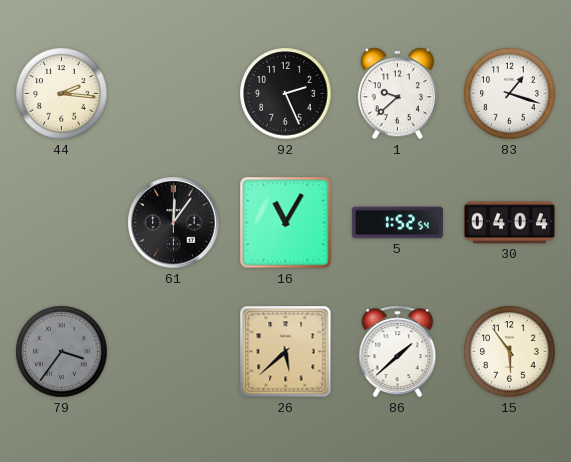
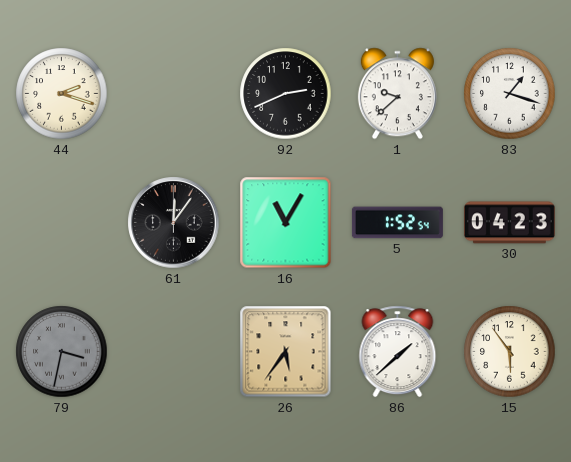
44: 2:16 -> 2:18
92: 2:26 -> 2:41
30: 04:04 -> 04:23
79: 3:36 -> 3:32
26: 5:38 -> 5:36
